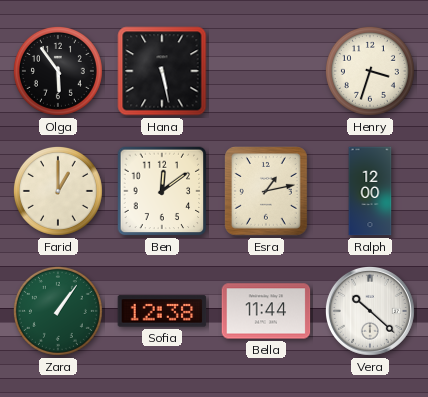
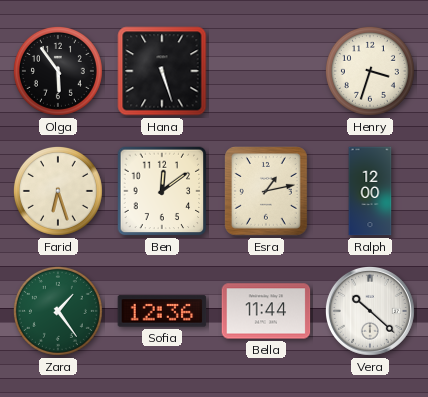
Hana: 5:28 -> 5:27
Farid: 1:00 -> 6:27
Zara: 1:06 -> 1:24
Sofia: 12:38 -> 12:36
